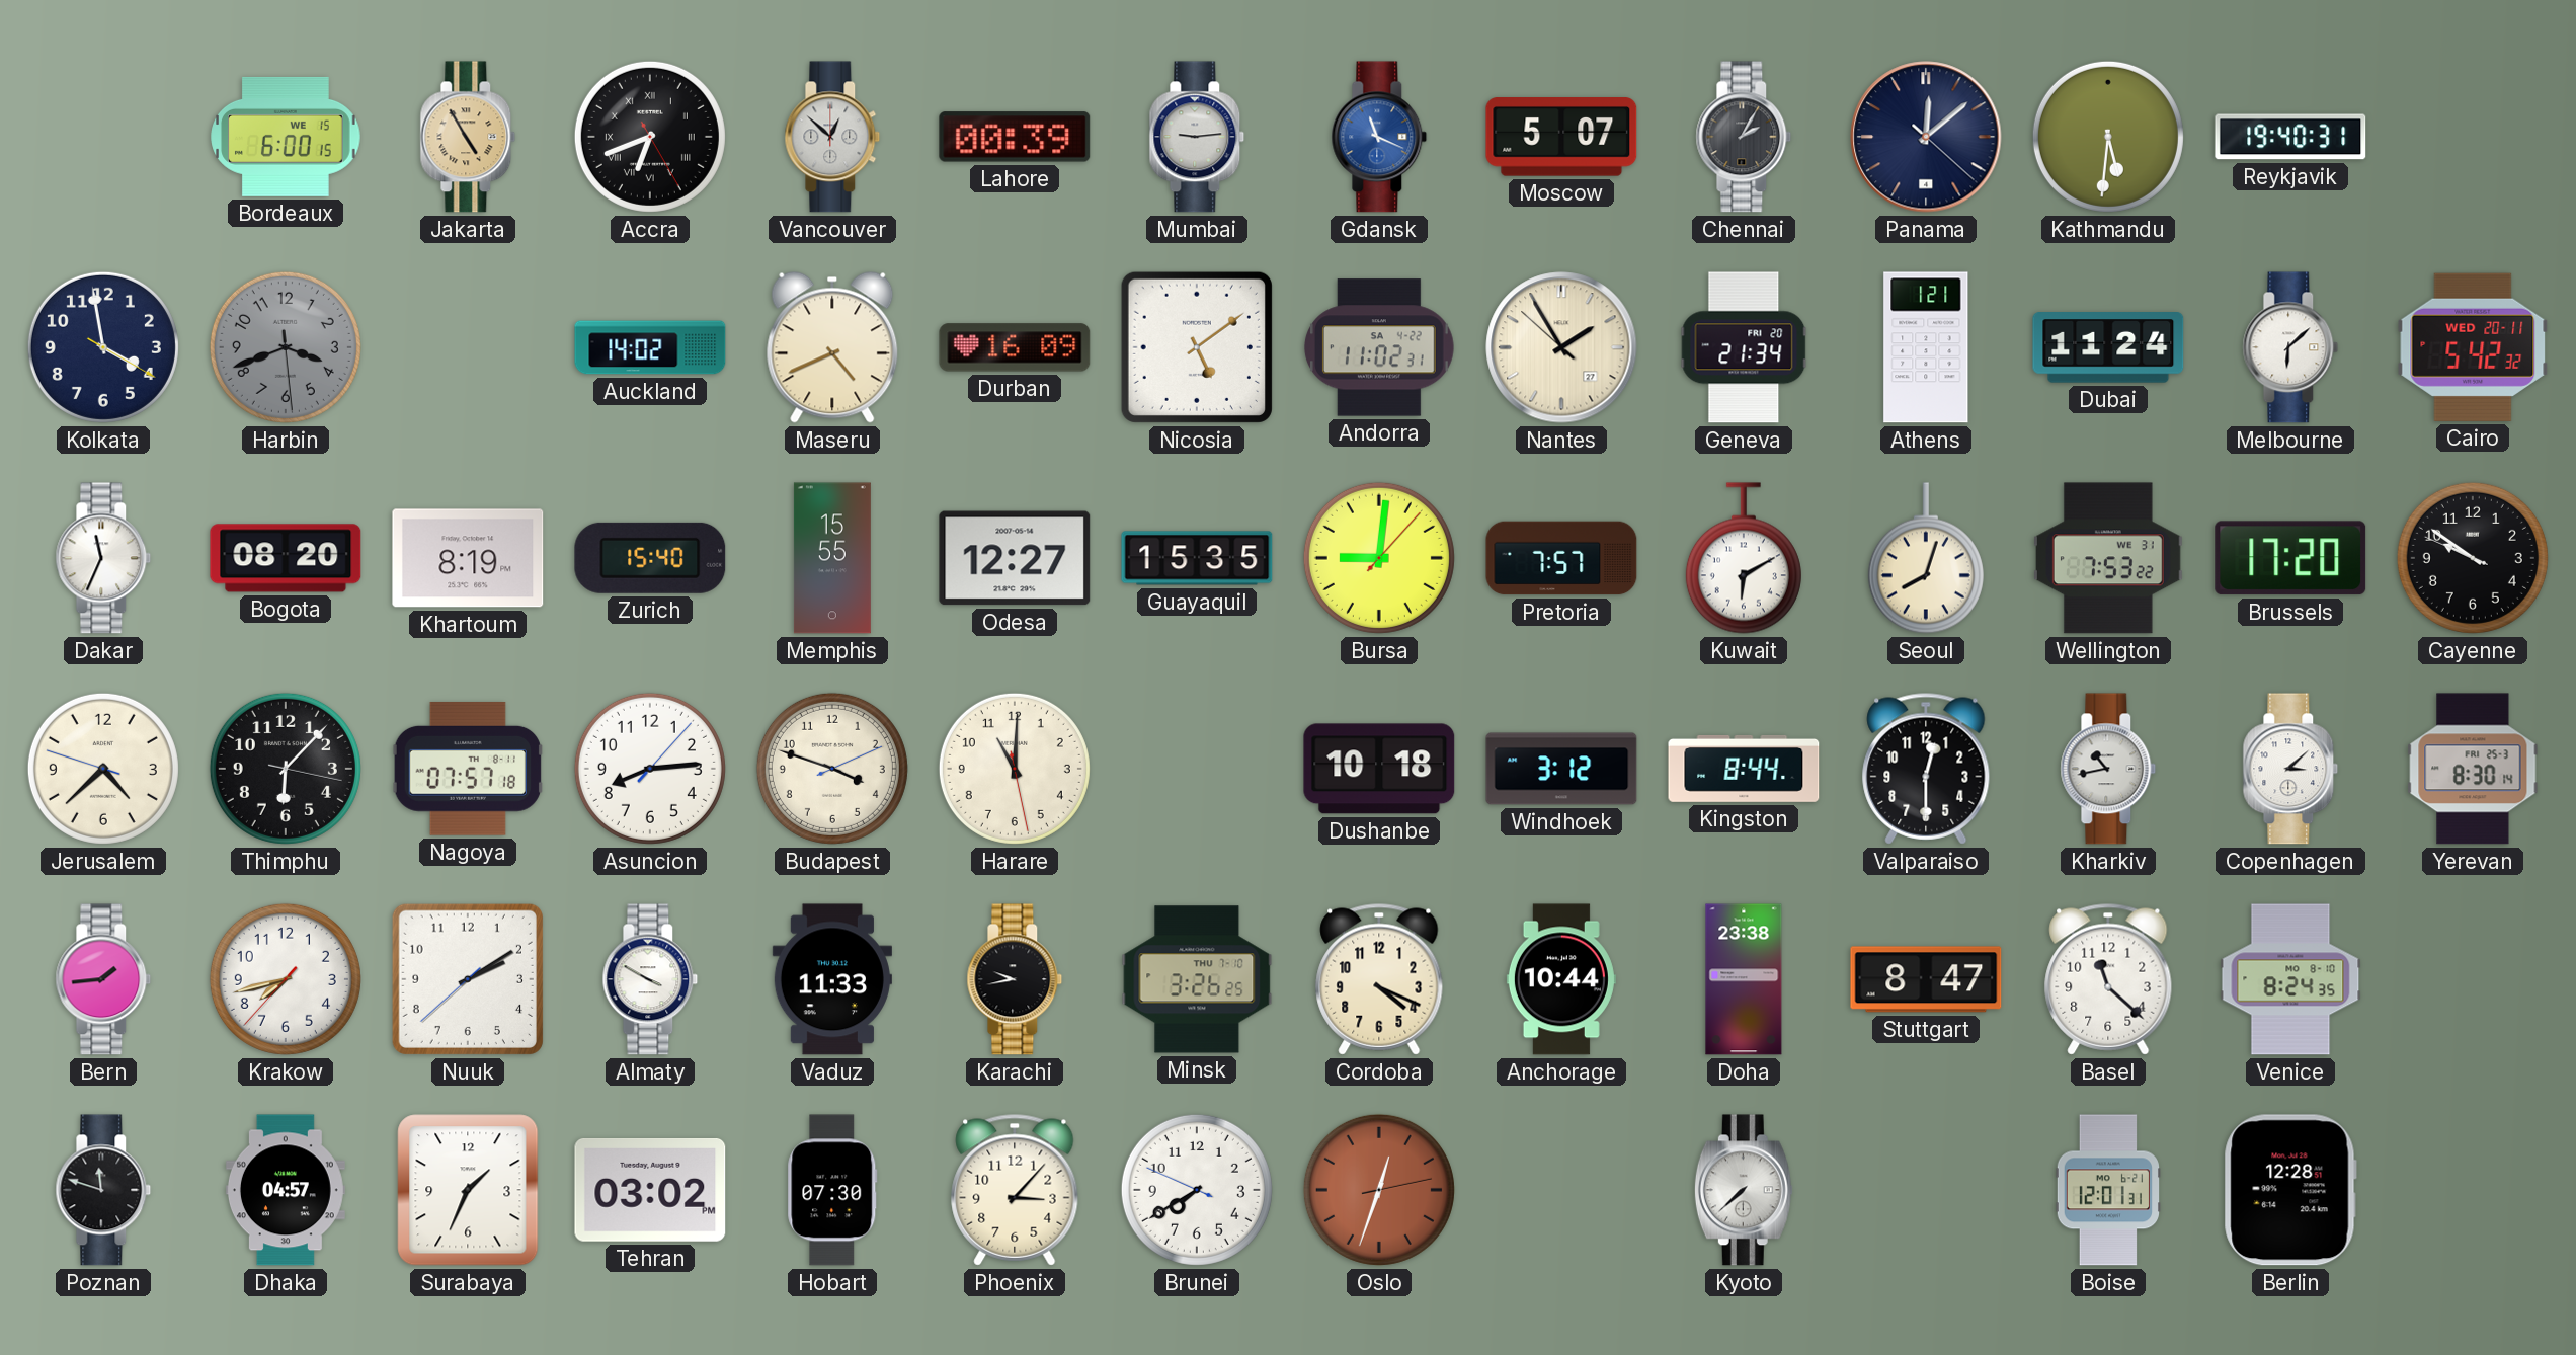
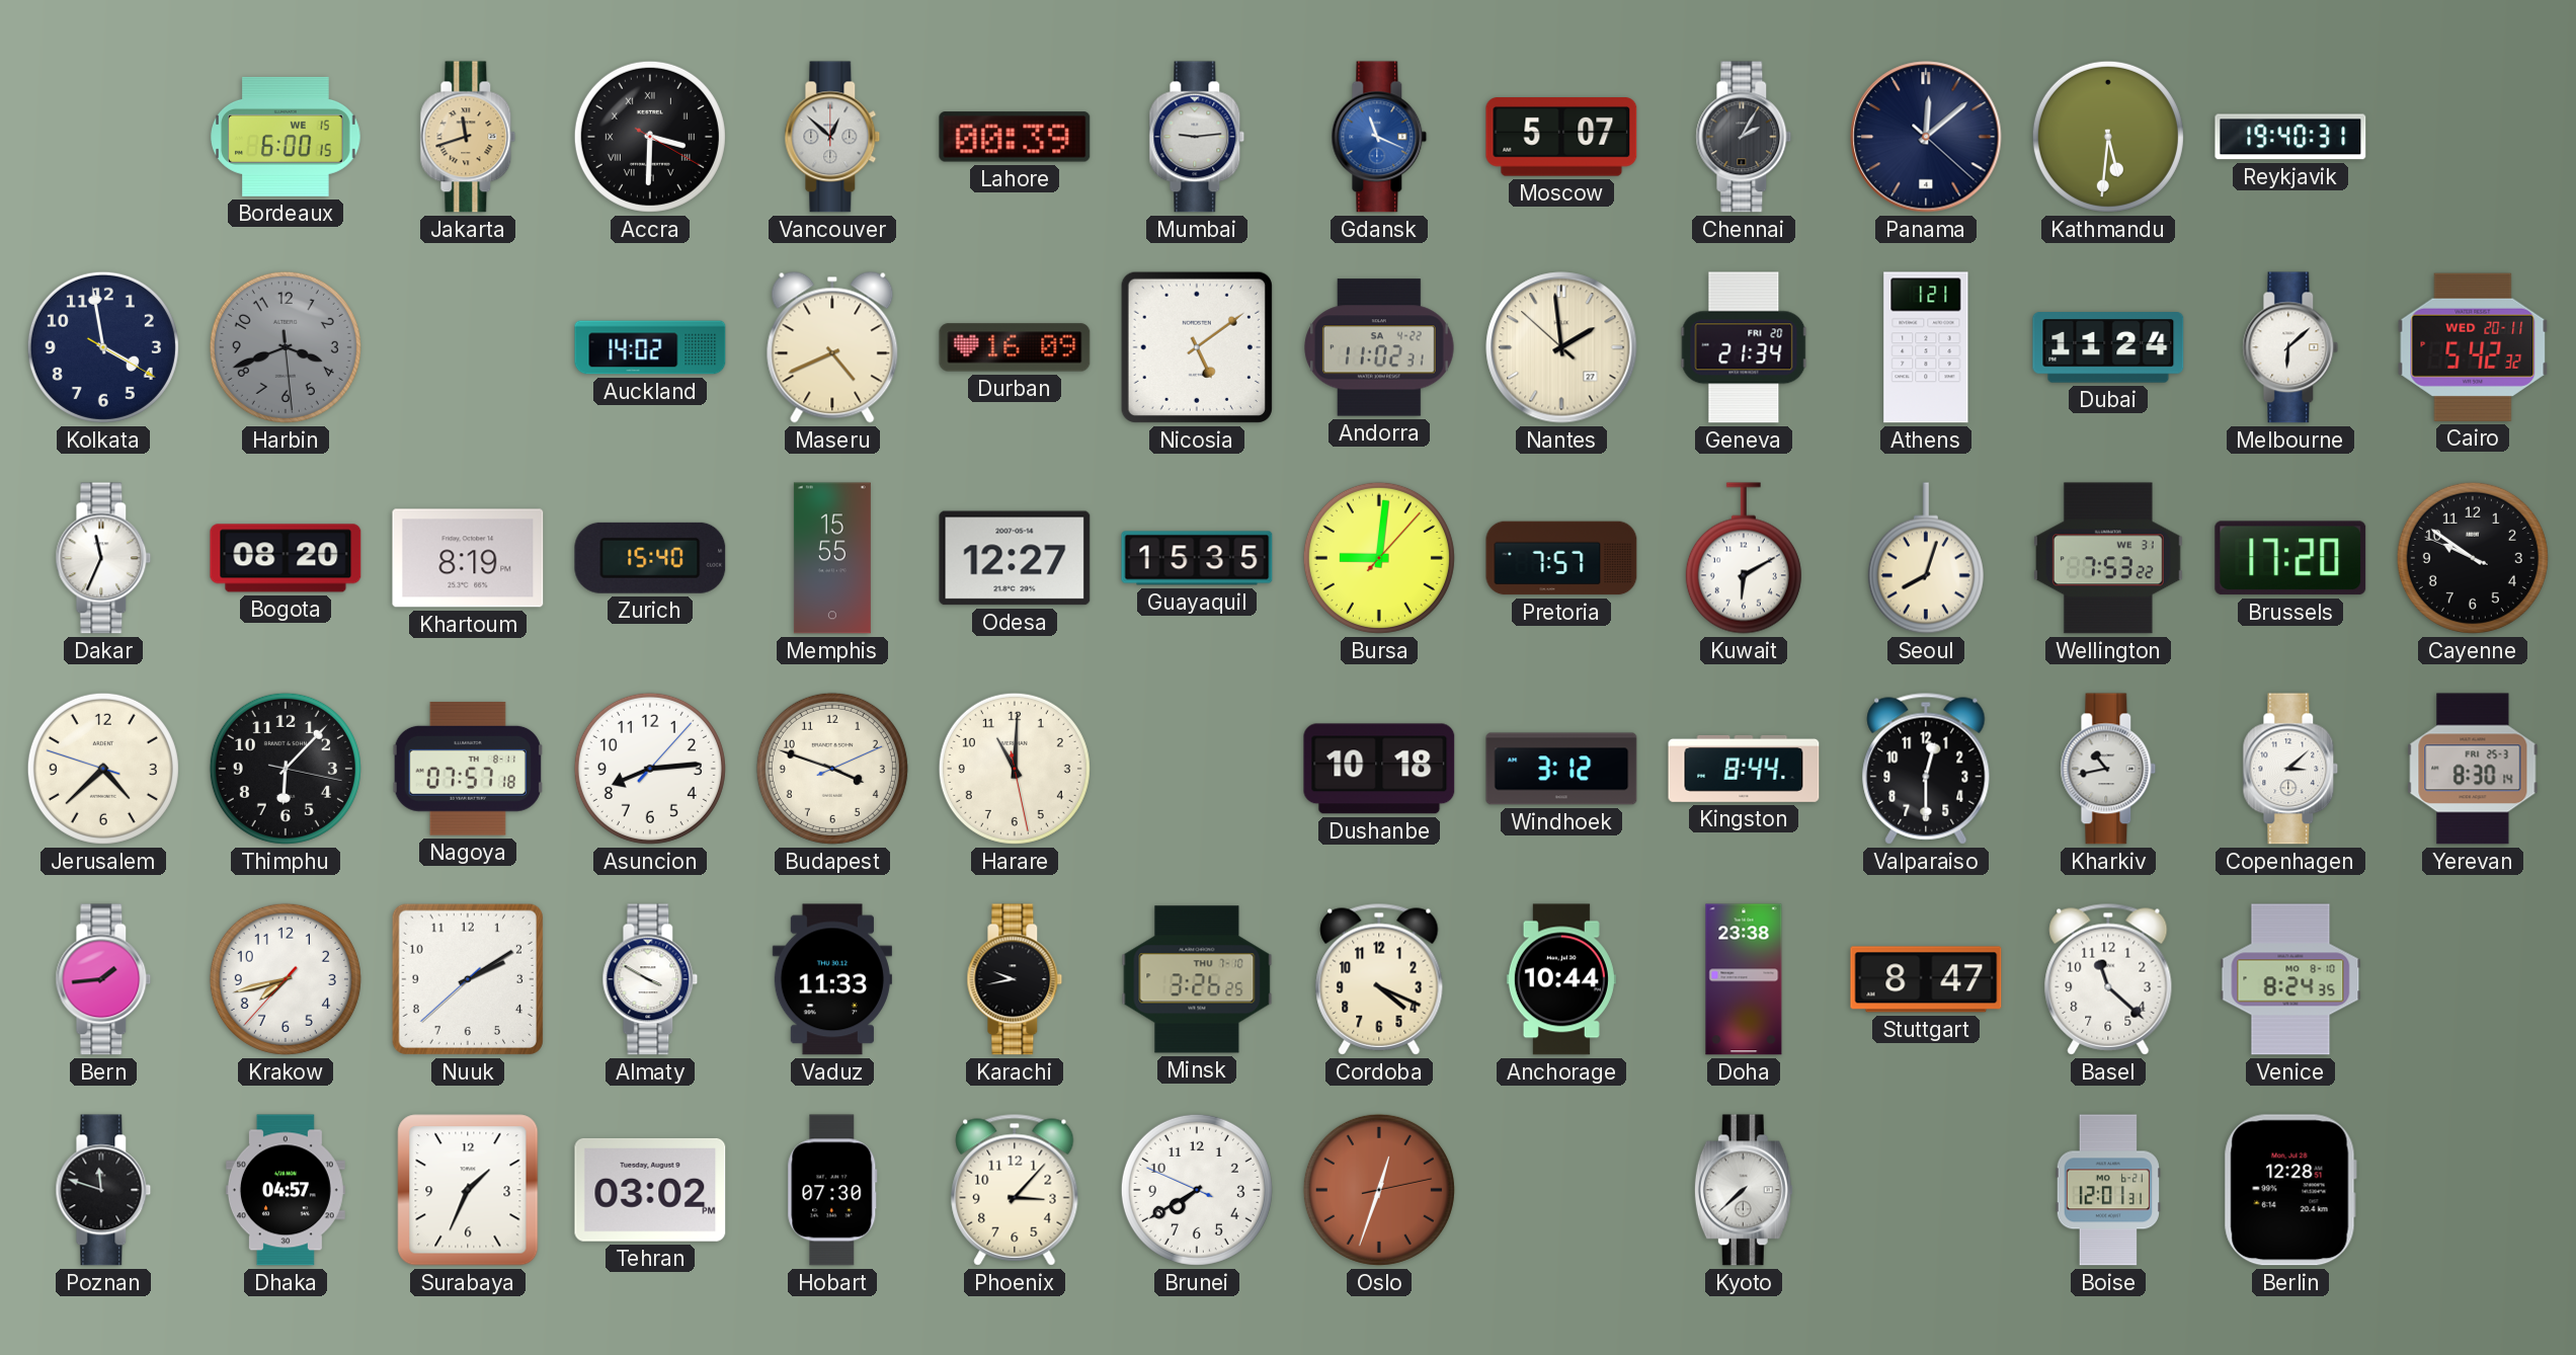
Jakarta: 4:55 -> 11:42
Accra: 6:41 -> 3:30
Nantes: 1:54 -> 1:58
